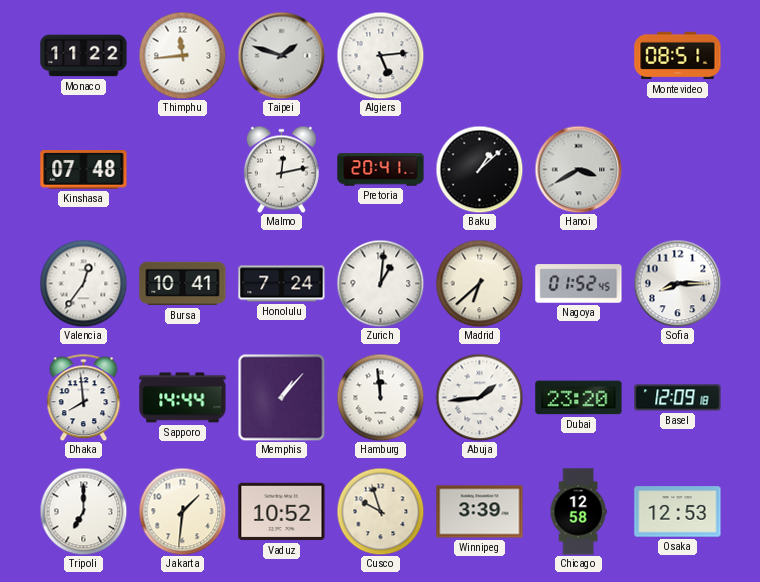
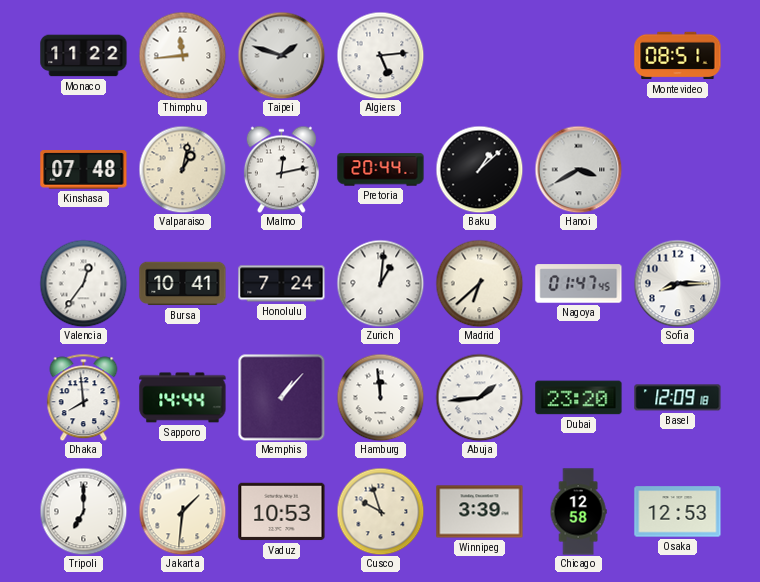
Valparaiso: none -> 1:02
Pretoria: 20:41 -> 20:44
Nagoya: 01:52 -> 01:47
Vaduz: 10:52 -> 10:53
